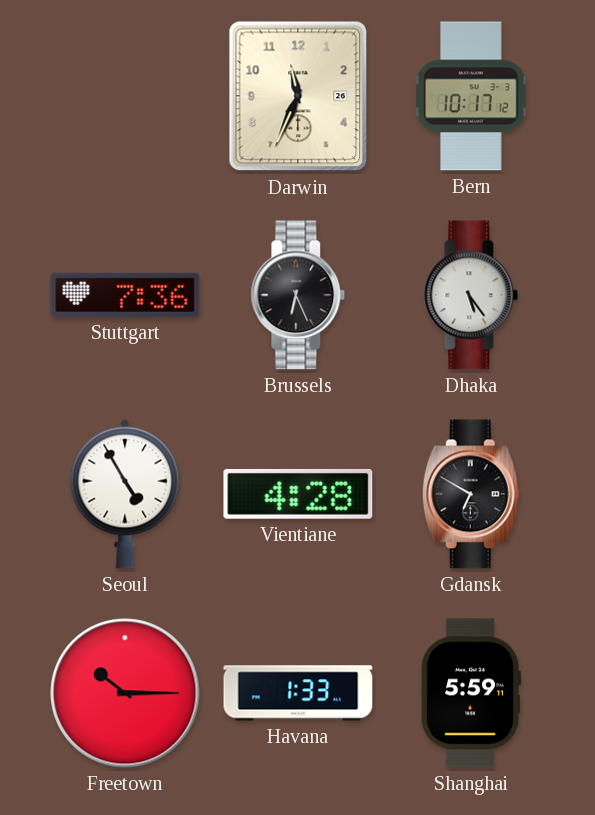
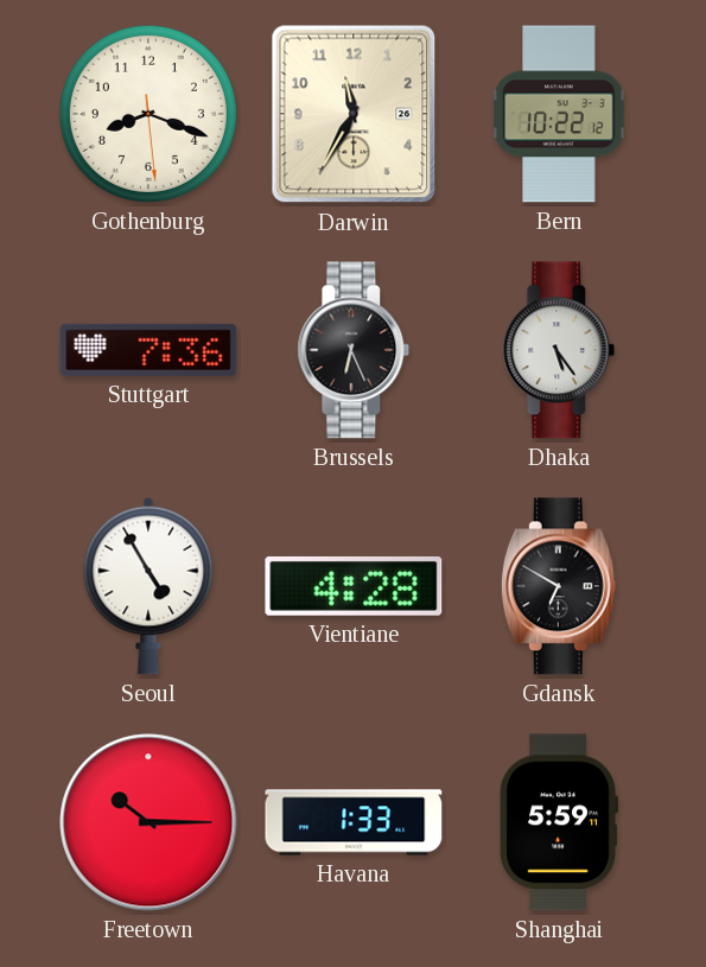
Gothenburg: none -> 8:18
Darwin: 11:34 -> 11:35
Bern: 10:17 -> 10:22
